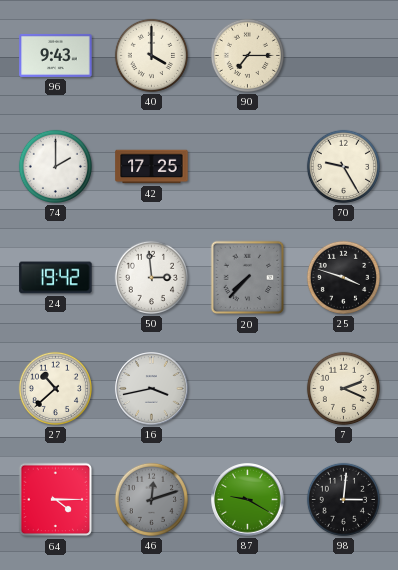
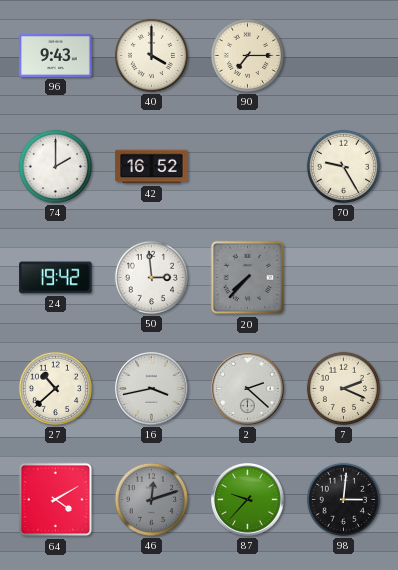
42: 17:25 -> 16:52
25: 3:48 -> none
2: none -> 2:22
64: 4:15 -> 4:10
87: 9:20 -> 9:37
